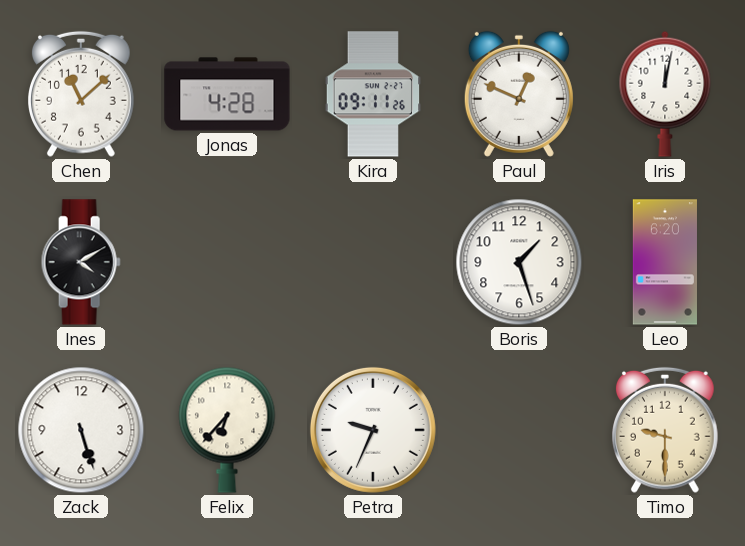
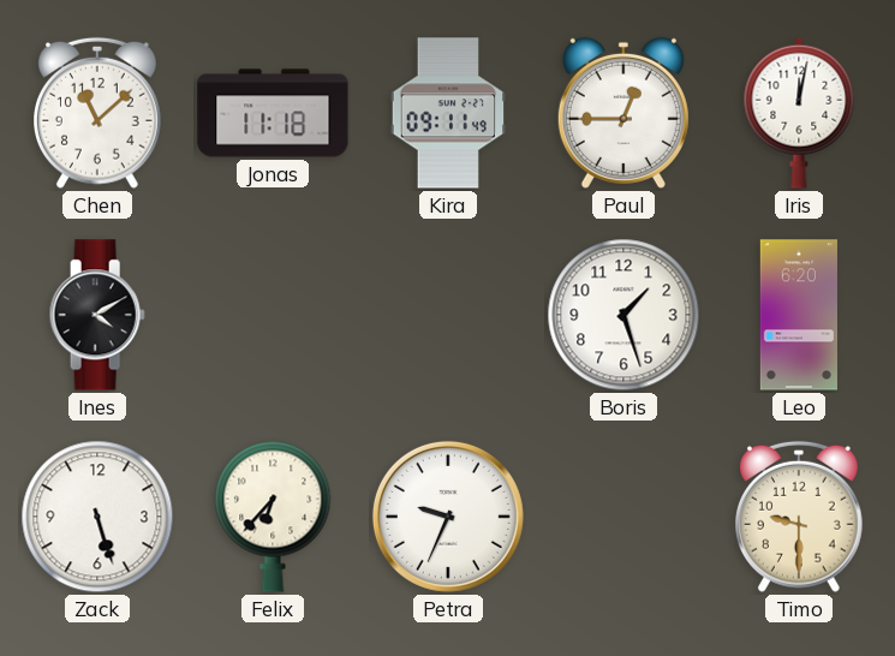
Jonas: 4:28 -> 11:18
Kira: 09:11:26 -> 09:11:49
Paul: 12:49 -> 12:45
